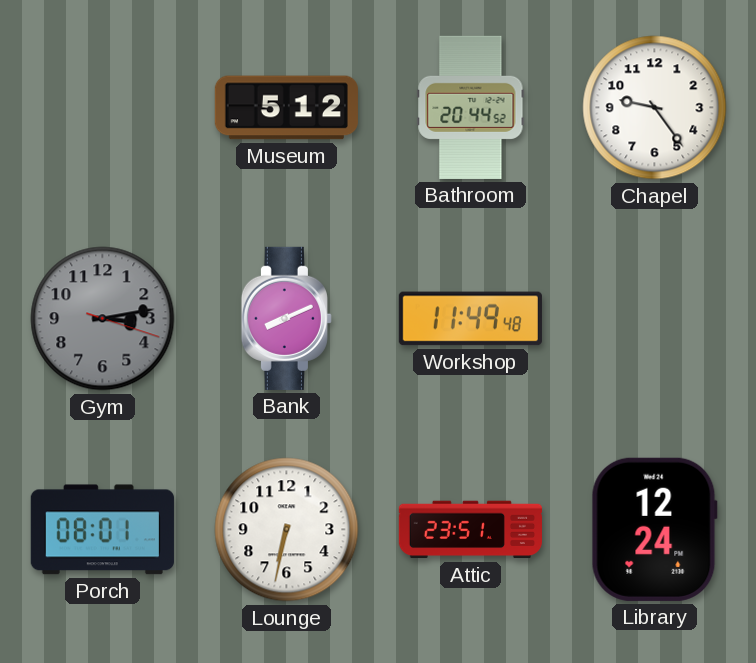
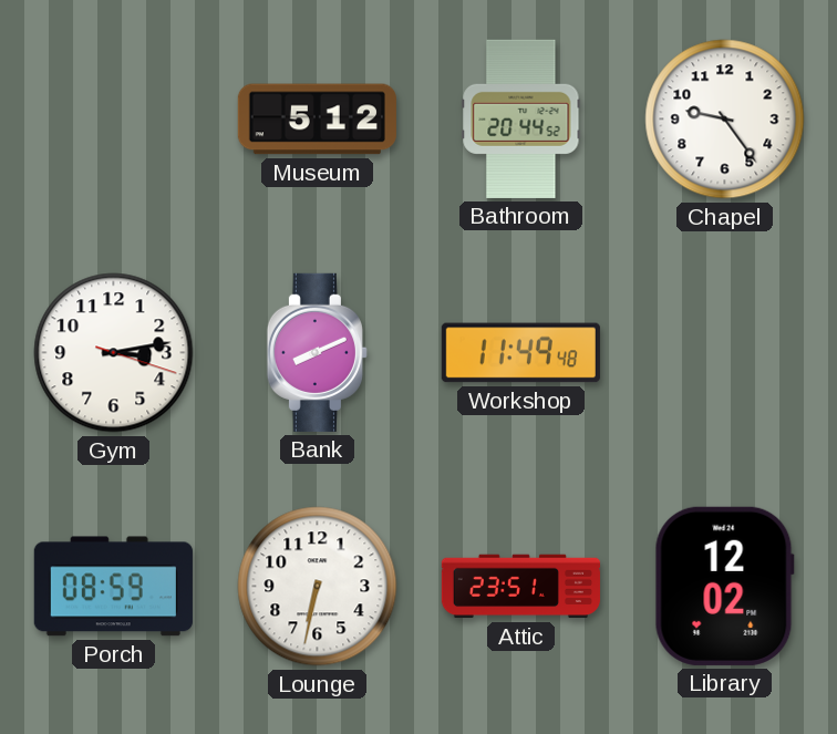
Gym dial: grey -> white
Porch: 08:01 -> 08:59
Library: 12:24 -> 12:02
